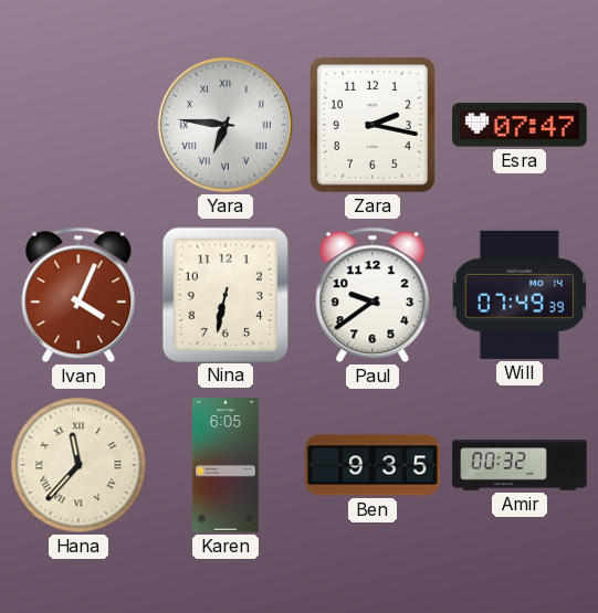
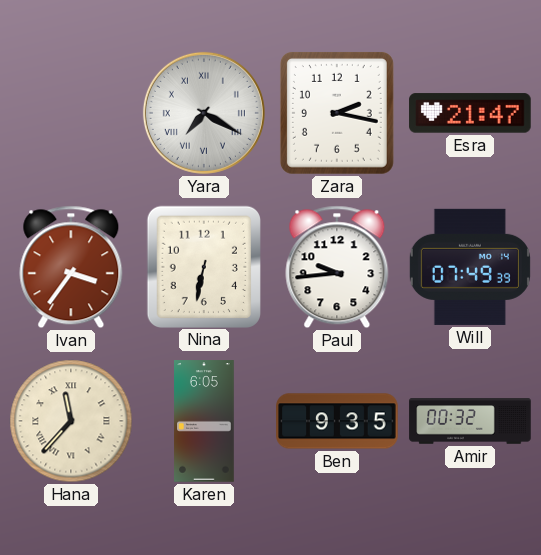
Yara: 6:46 -> 7:20
Esra: 07:47 -> 21:47
Ivan: 4:04 -> 3:36
Paul: 9:39 -> 9:44
